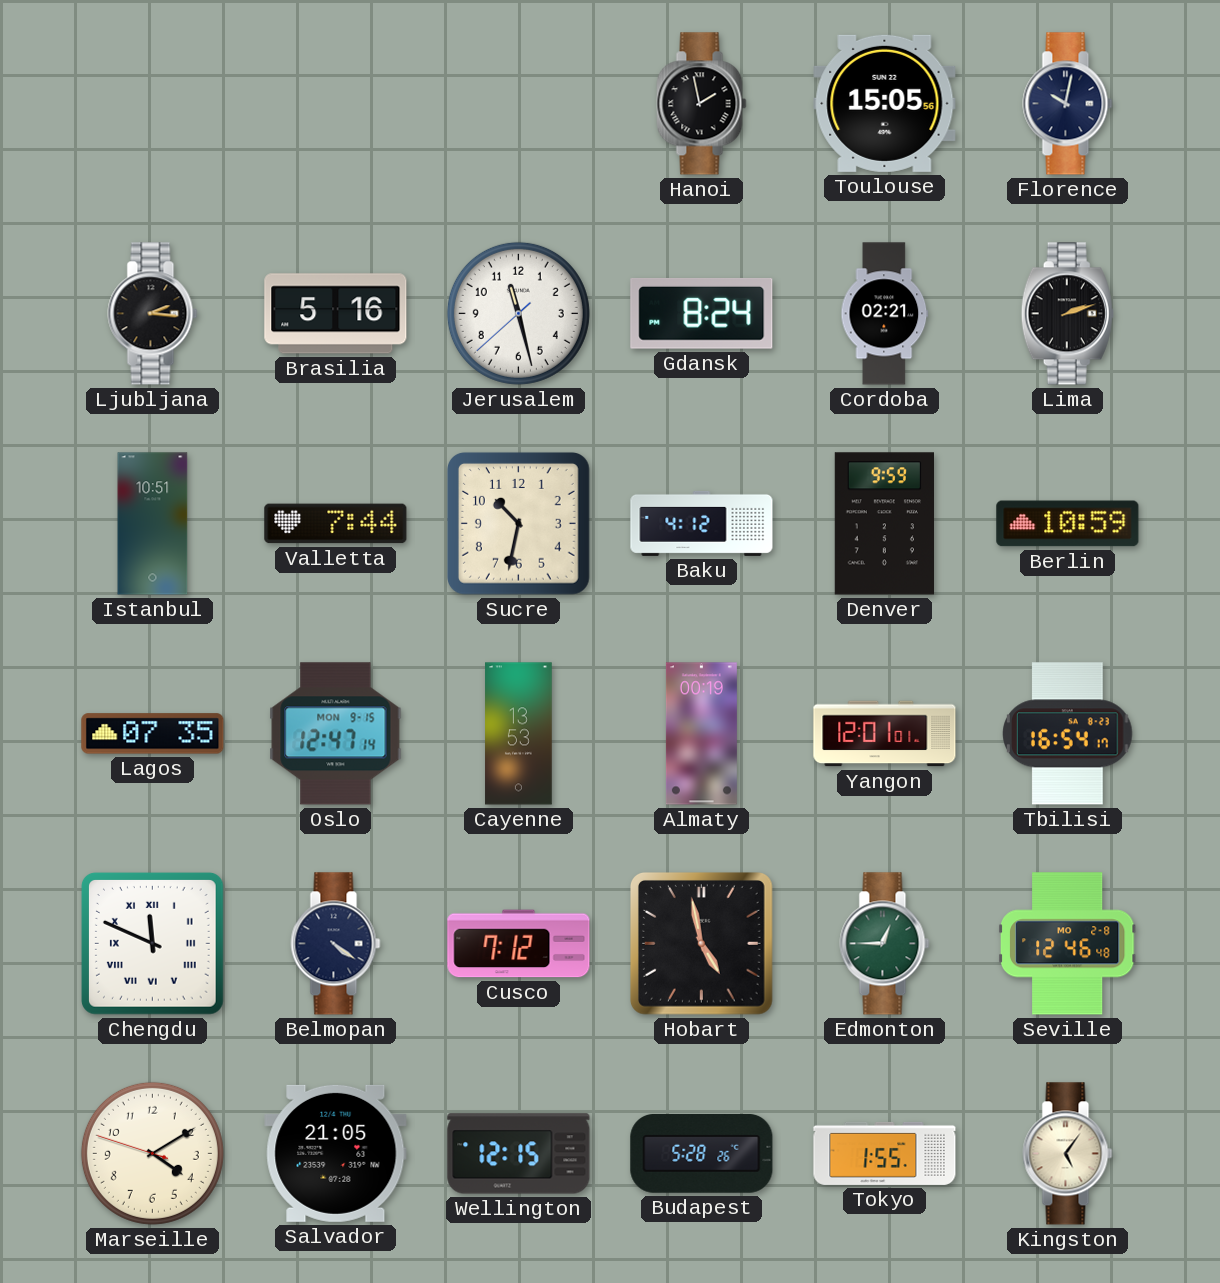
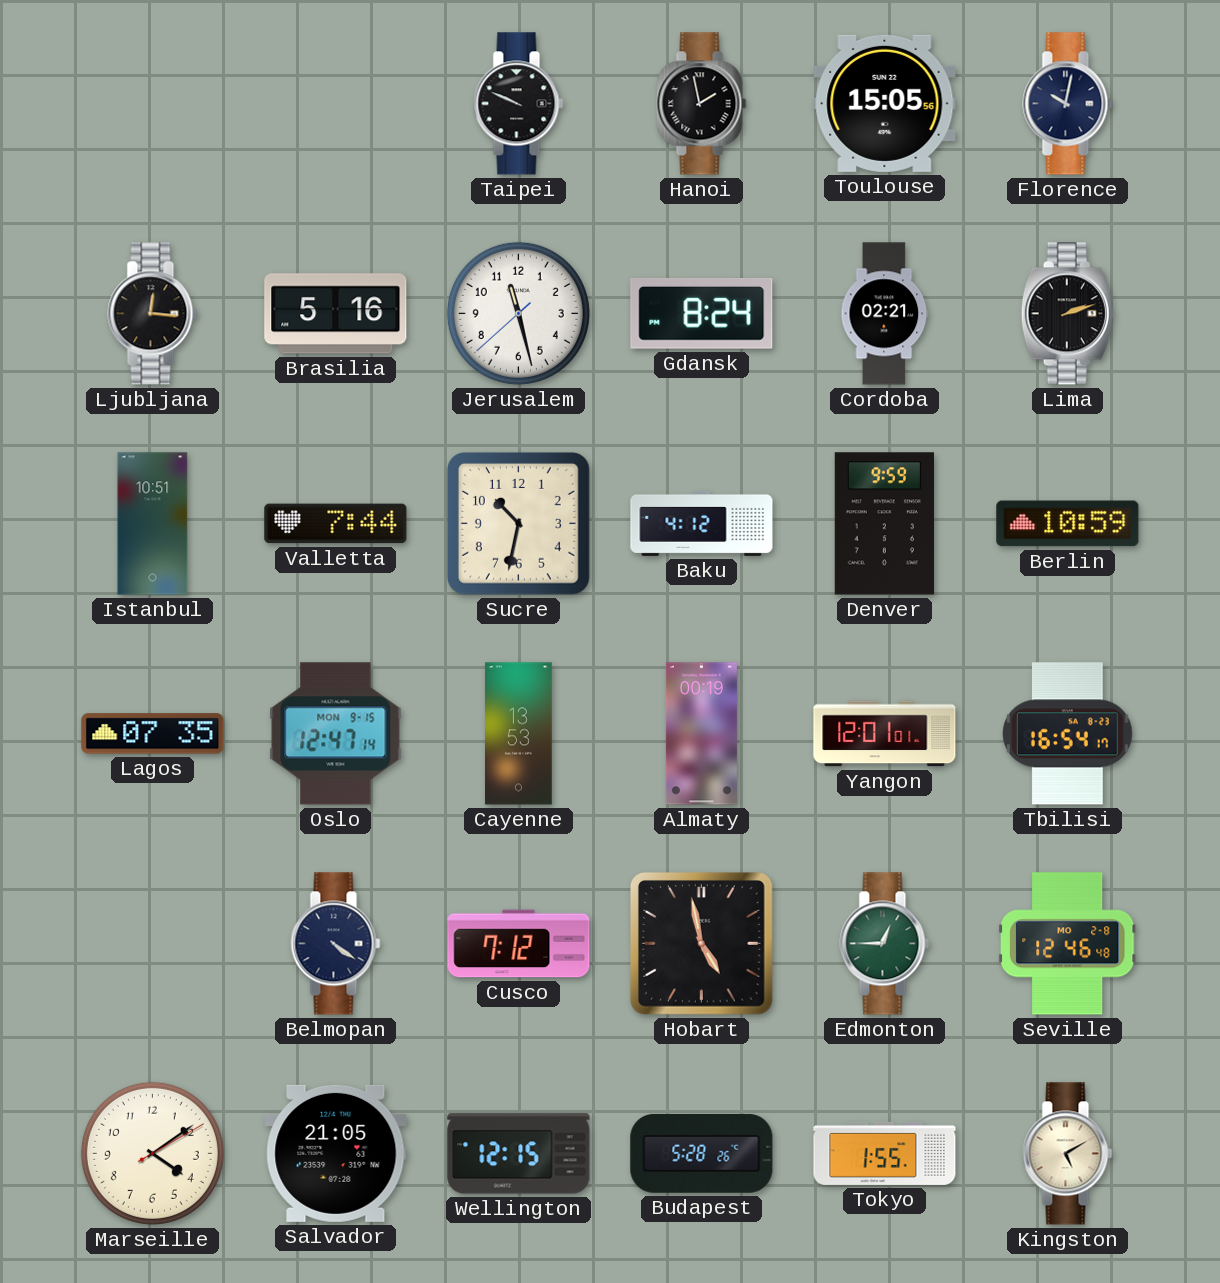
Taipei: none -> 9:49
Ljubljana: 2:16 -> 12:16
Chengdu: 11:49 -> none
Marseille: 4:09:48 -> 4:09:10
Kingston: 5:06 -> 5:10
